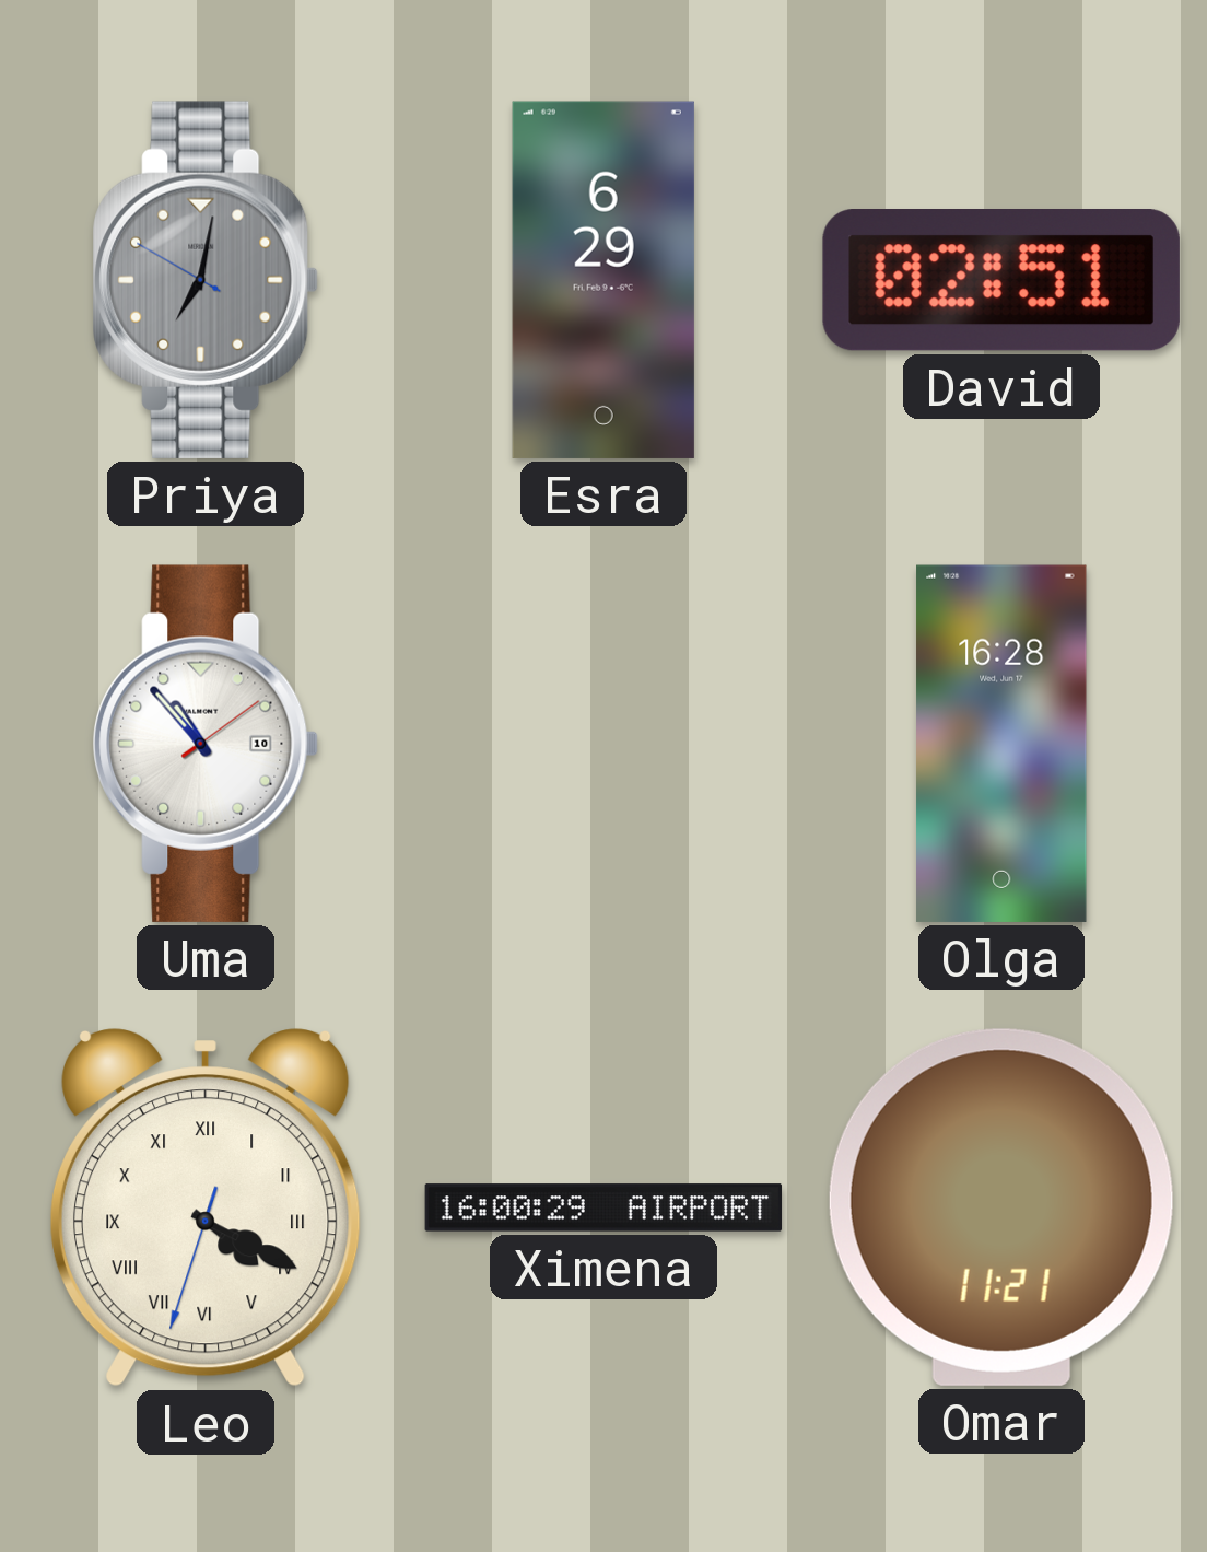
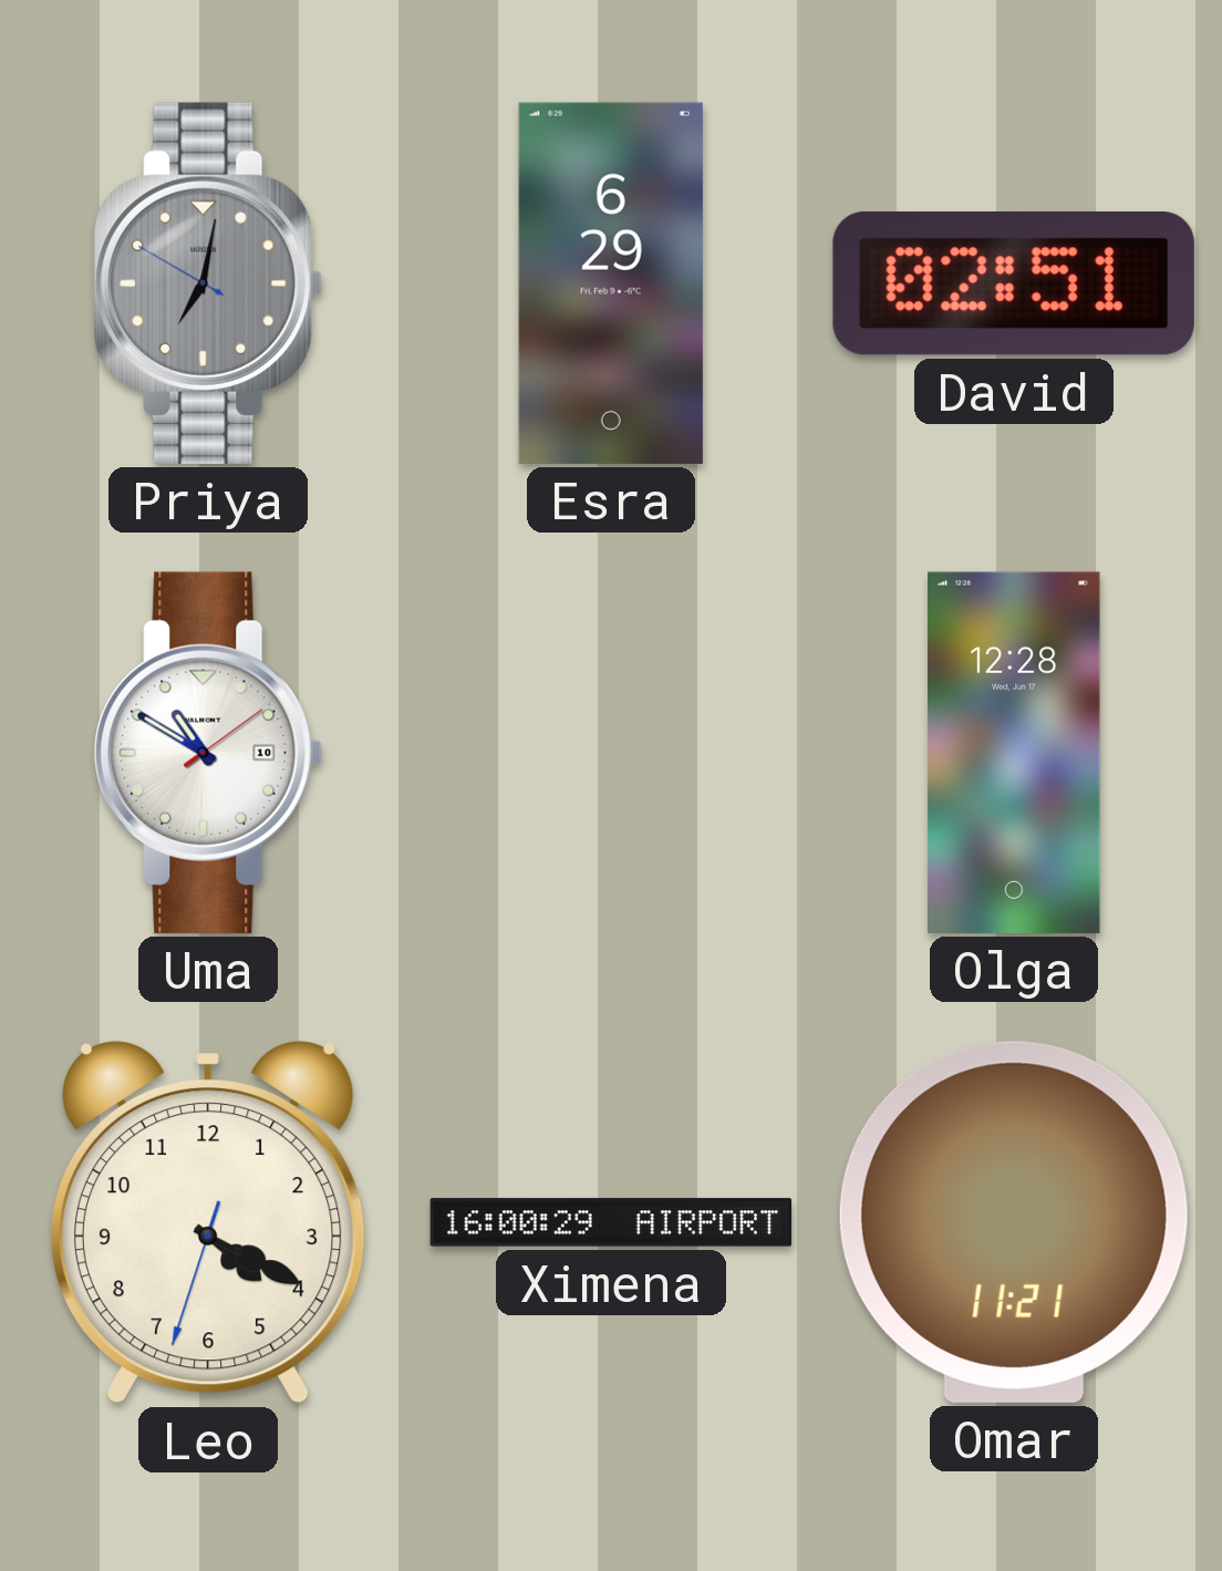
Uma: 10:53 -> 10:50
Olga: 16:28 -> 12:28
Leo numerals: Roman -> Arabic
